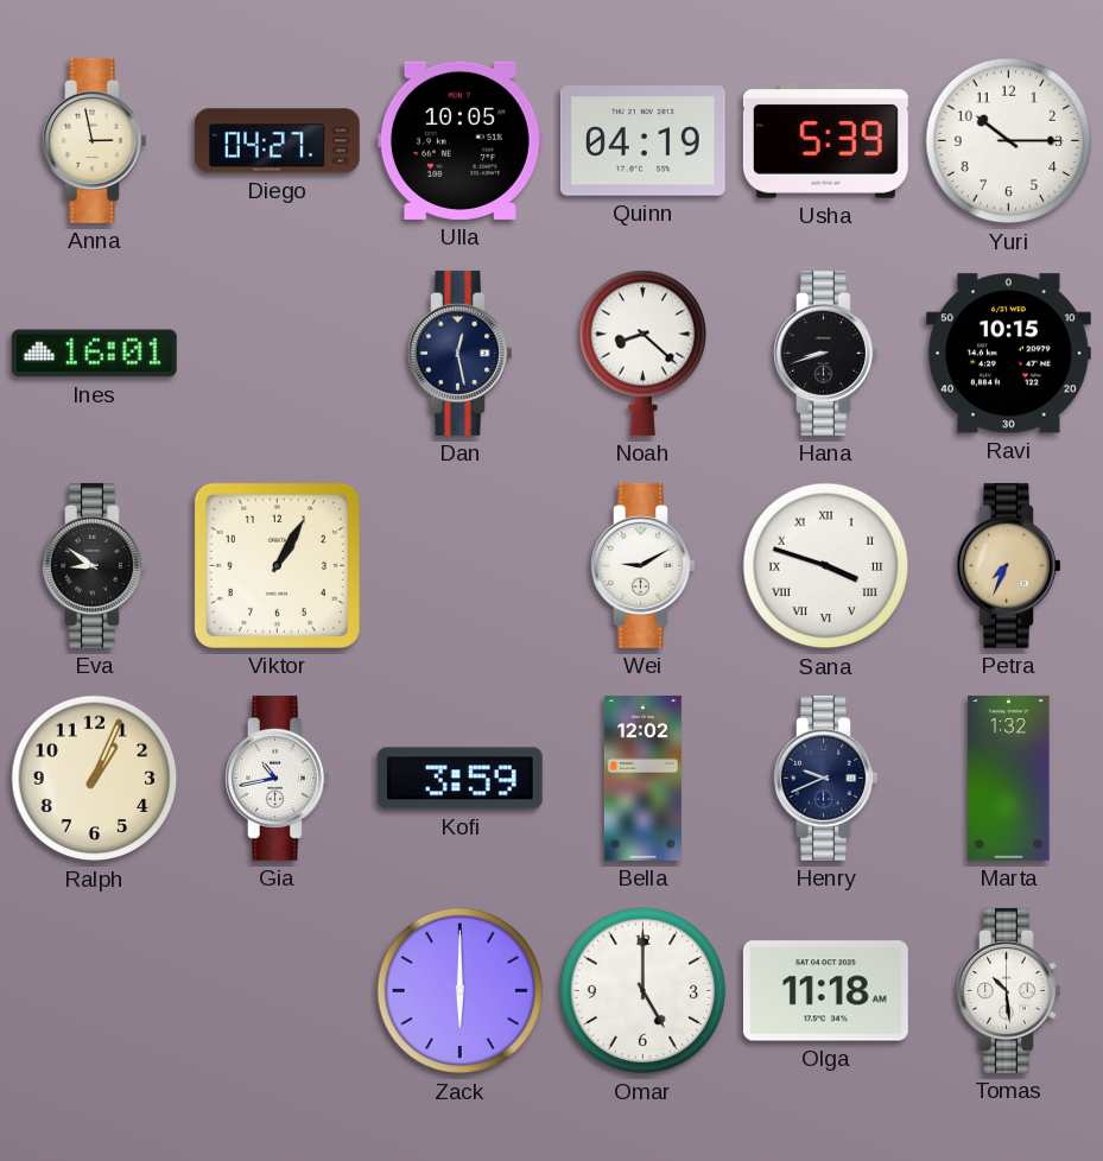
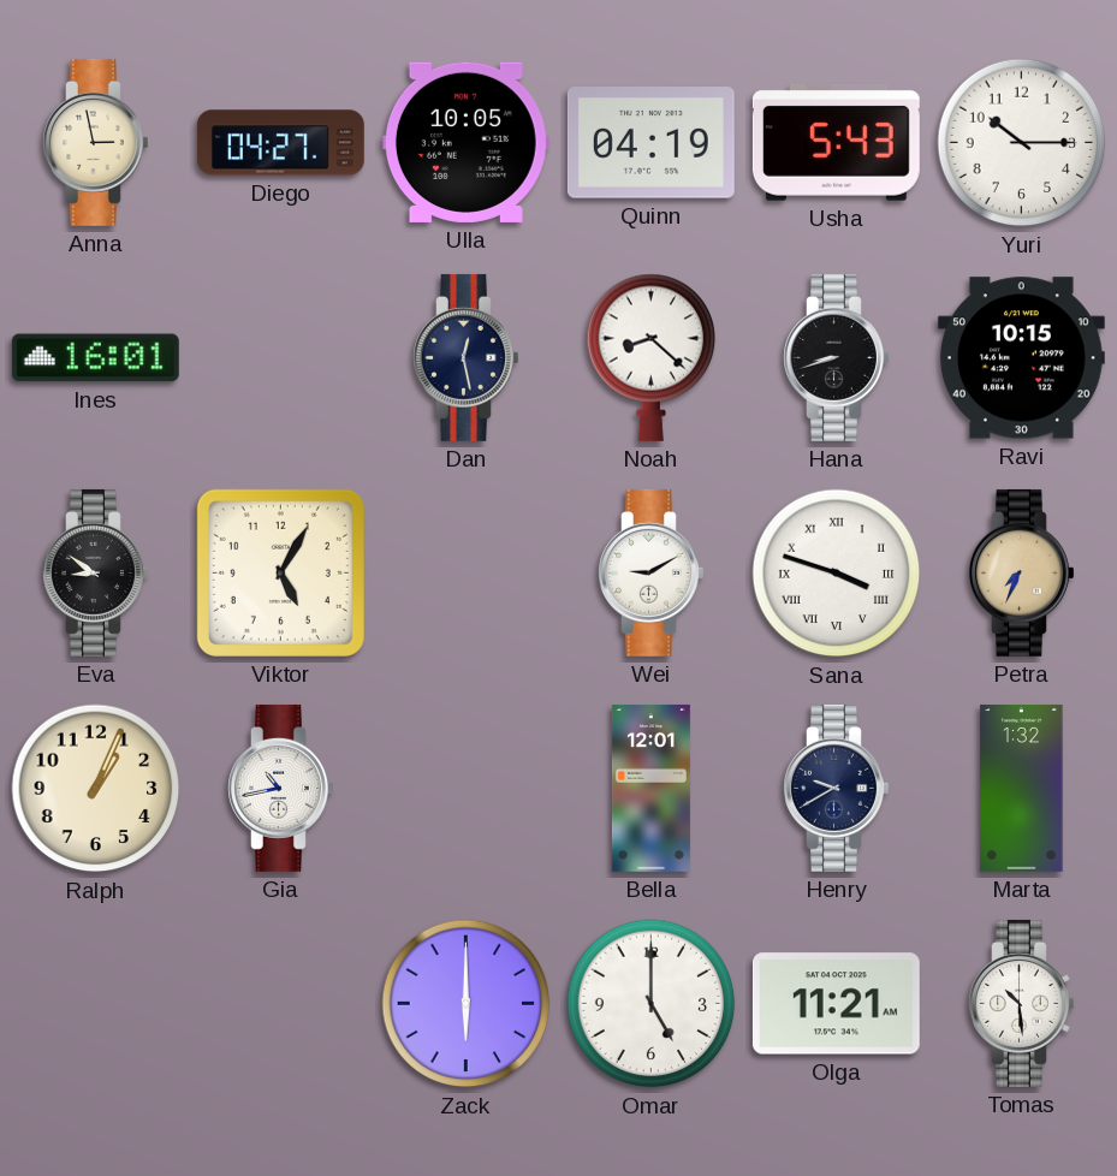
Usha: 5:39 -> 5:43
Viktor: 1:05 -> 5:05
Kofi: 3:59 -> none
Bella: 12:02 -> 12:01
Henry: 9:41 -> 9:40
Olga: 11:18 -> 11:21
